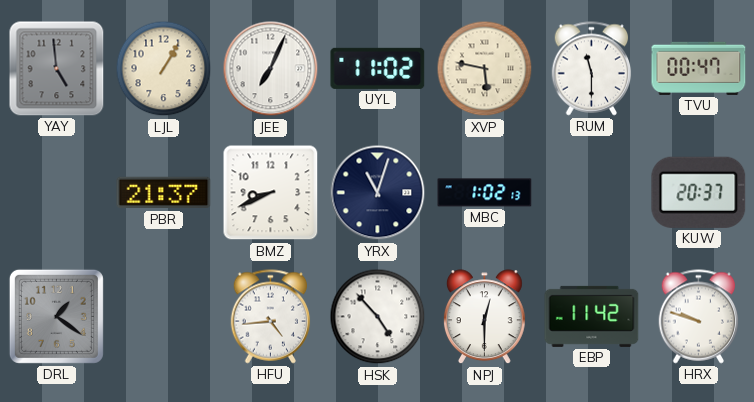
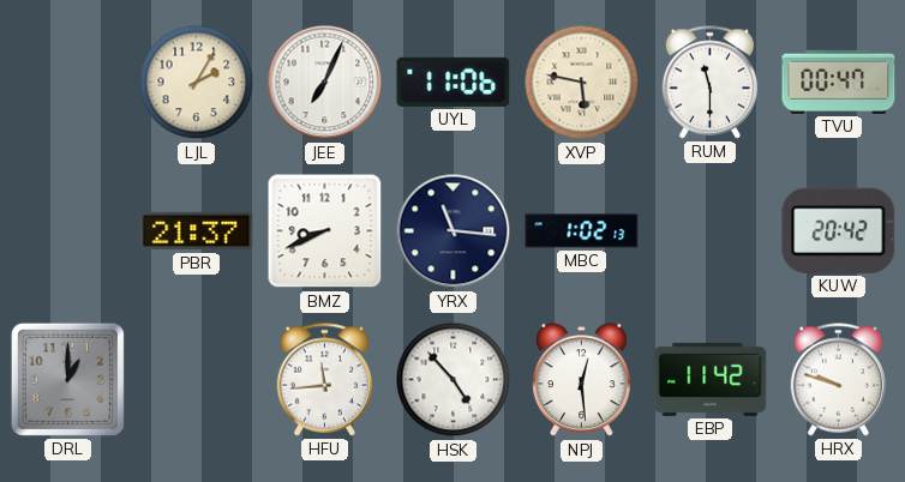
YAY: 4:59 -> none
LJL: 1:05 -> 2:05
UYL: 11:02 -> 11:06
YRX: 11:03 -> 11:16
KUW: 20:37 -> 20:42
DRL: 1:21 -> 1:00
HFU: 4:44 -> 11:44
NPJ: 12:30 -> 12:29
